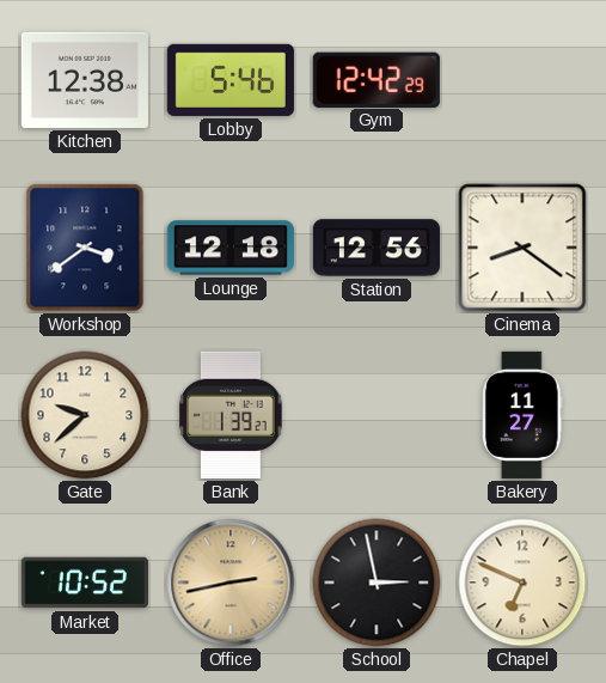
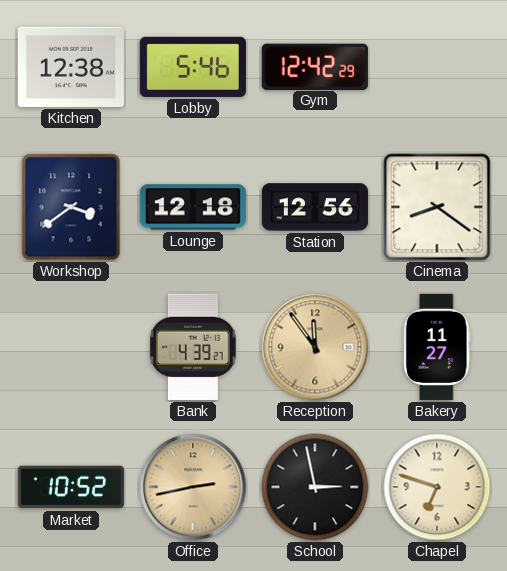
Gate: 9:38 -> none
Bank: 1:39 -> 4:39
Reception: none -> 11:54
Chapel: 6:49 -> 6:48
